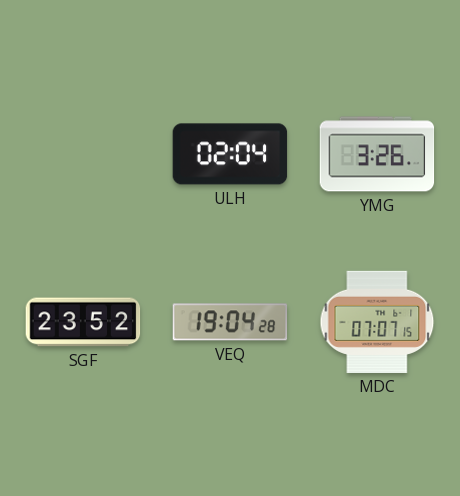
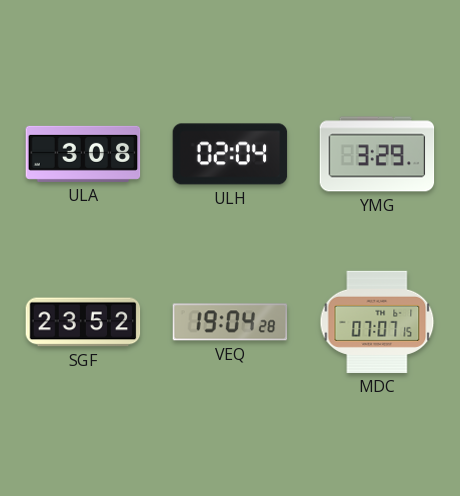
ULA: none -> 3:08
YMG: 3:26 -> 3:29
